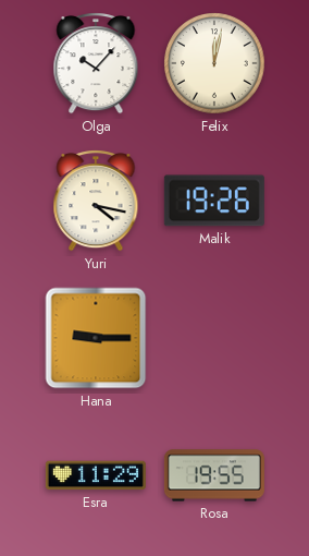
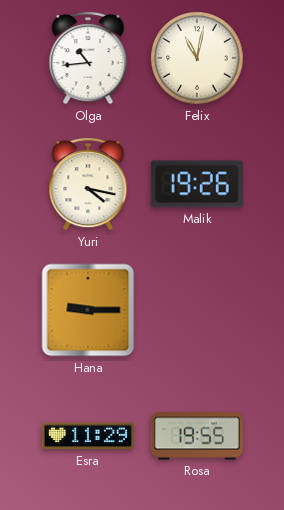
Olga: 10:07 -> 10:44
Felix: 12:02 -> 11:02
